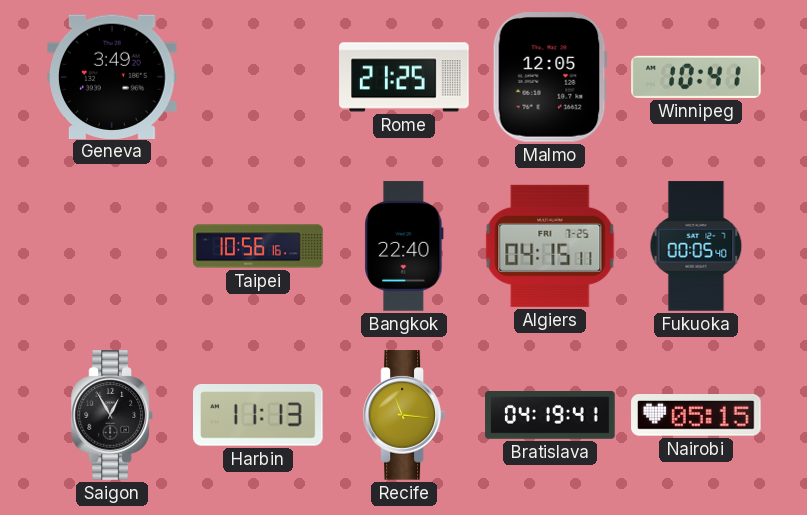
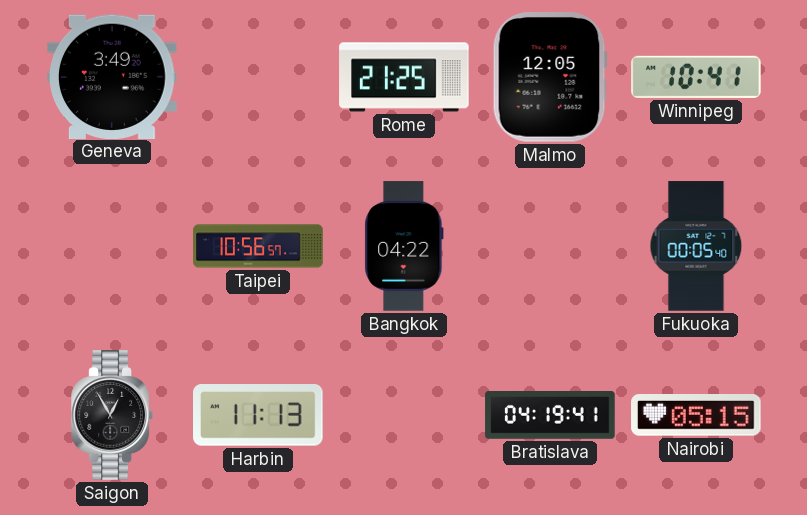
Taipei: 10:56:16 -> 10:56:57
Bangkok: 22:40 -> 04:22
Algiers: 04:15 -> none
Recife: 11:16 -> none
